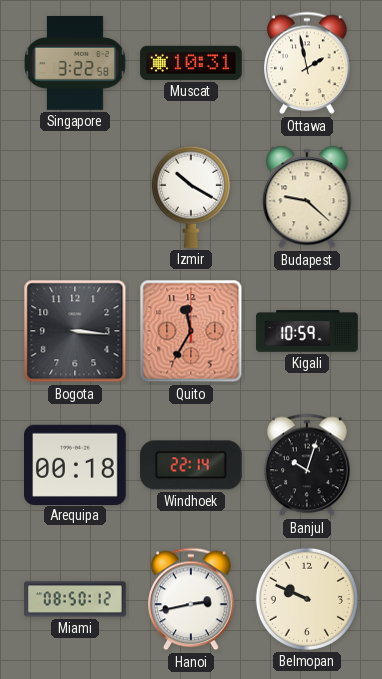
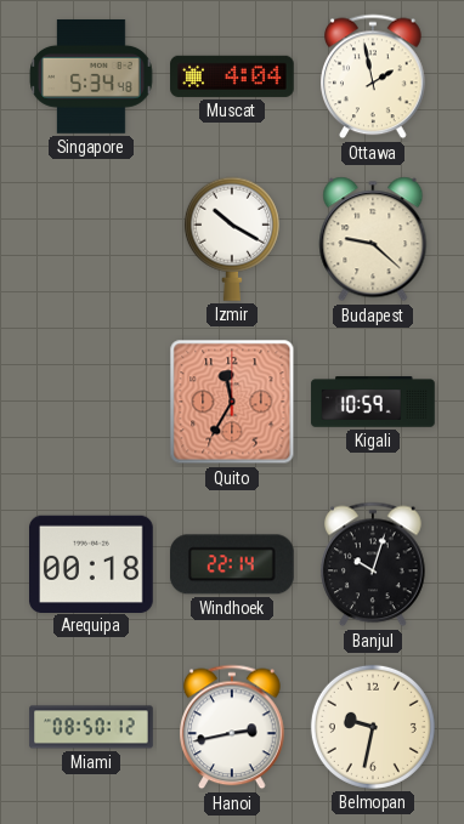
Singapore: 3:22 -> 5:34
Muscat: 10:31 -> 4:04
Bogota: 3:16 -> none
Belmopan: 9:49 -> 9:32
